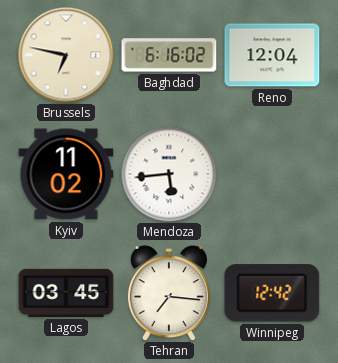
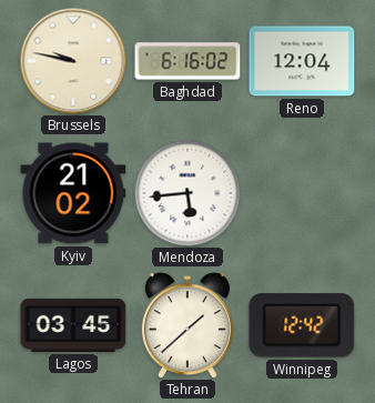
Brussels: 6:47 -> 9:47
Kyiv: 11:02 -> 21:02
Tehran: 7:16 -> 1:38
